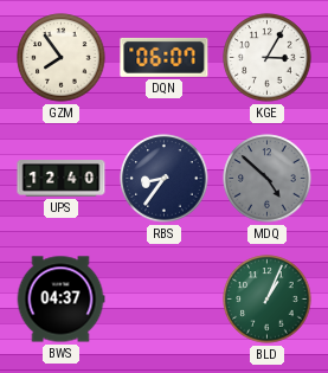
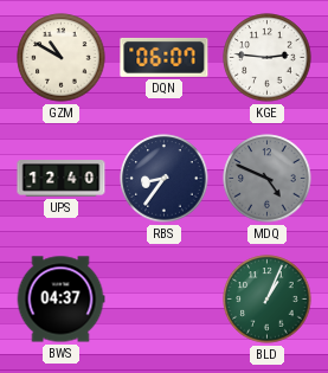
GZM: 7:54 -> 10:50
KGE: 3:05 -> 2:46
MDQ: 4:52 -> 4:49
